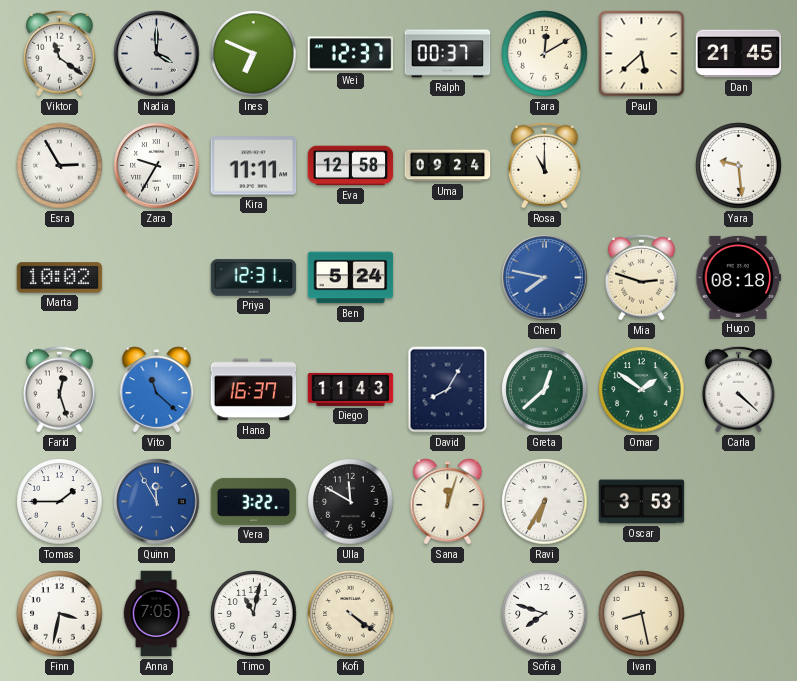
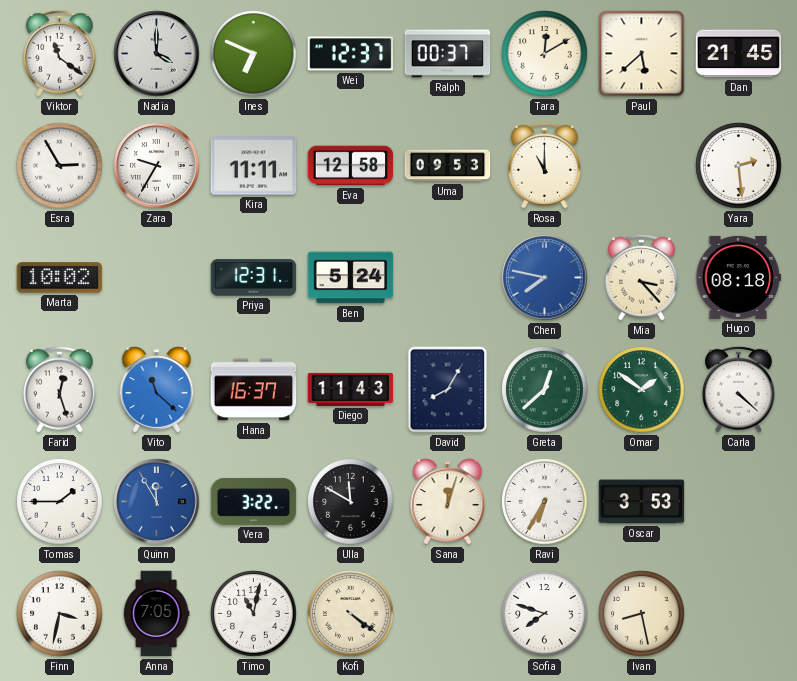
Uma: 09:24 -> 09:53
Yara: 9:29 -> 2:29
Mia: 2:48 -> 3:23
